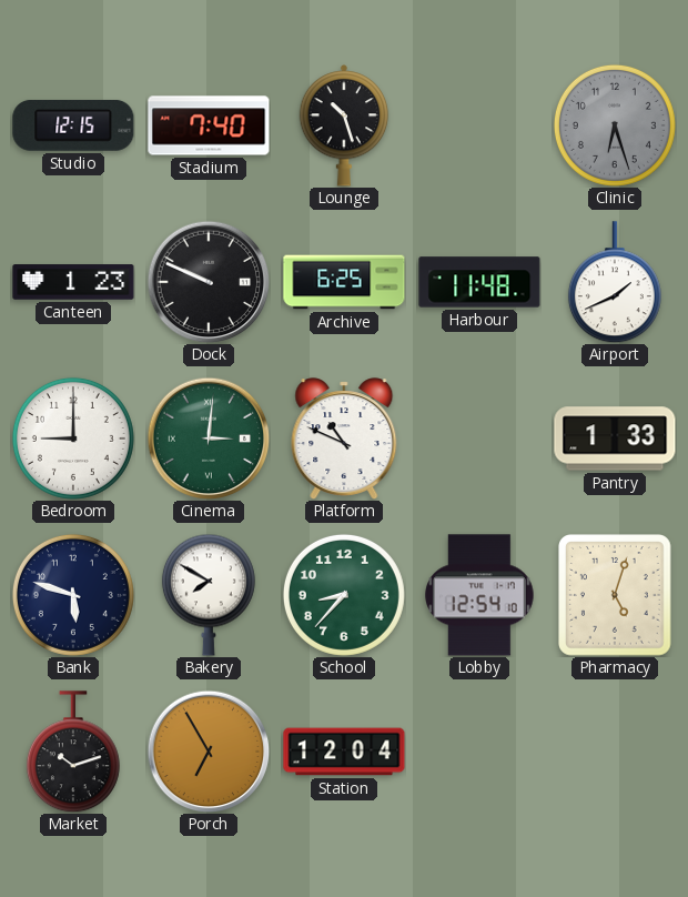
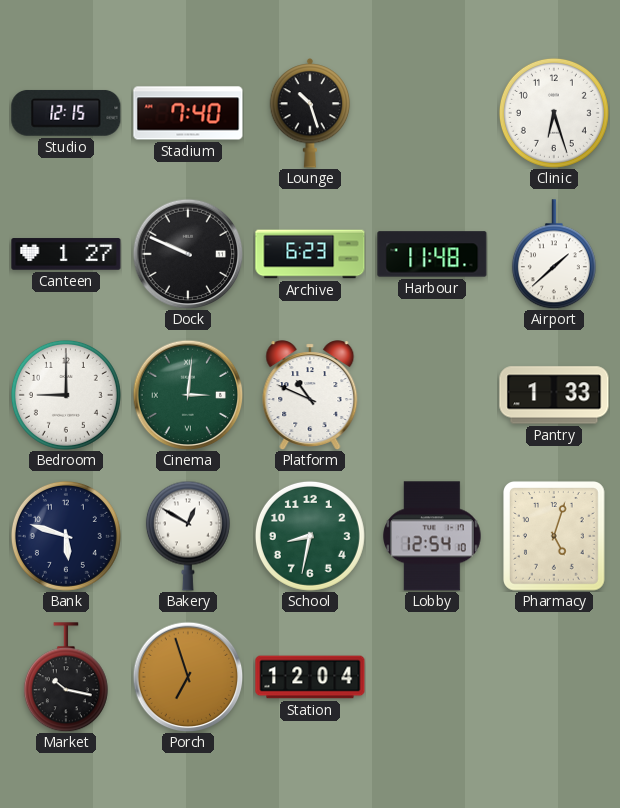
Clinic dial: grey -> white
Canteen: 1:23 -> 1:27
Archive: 6:25 -> 6:23
Airport: 1:41 -> 1:38
Bakery: 7:50 -> 12:50
School: 8:37 -> 8:32
Market: 10:12 -> 10:17
Porch: 6:55 -> 6:57
